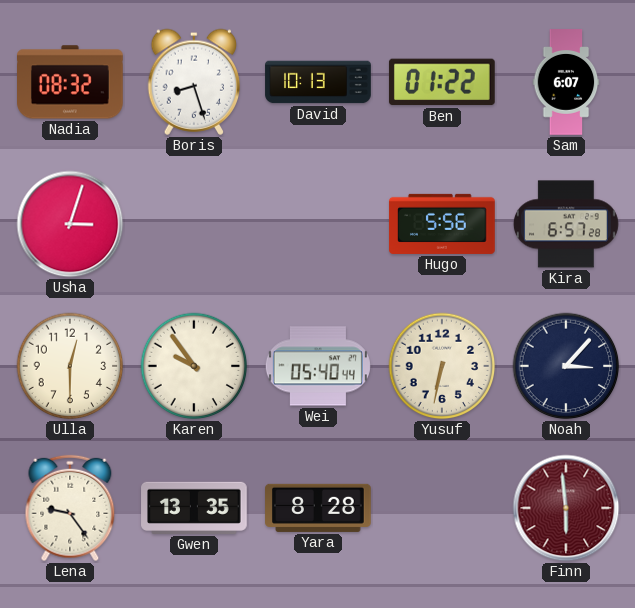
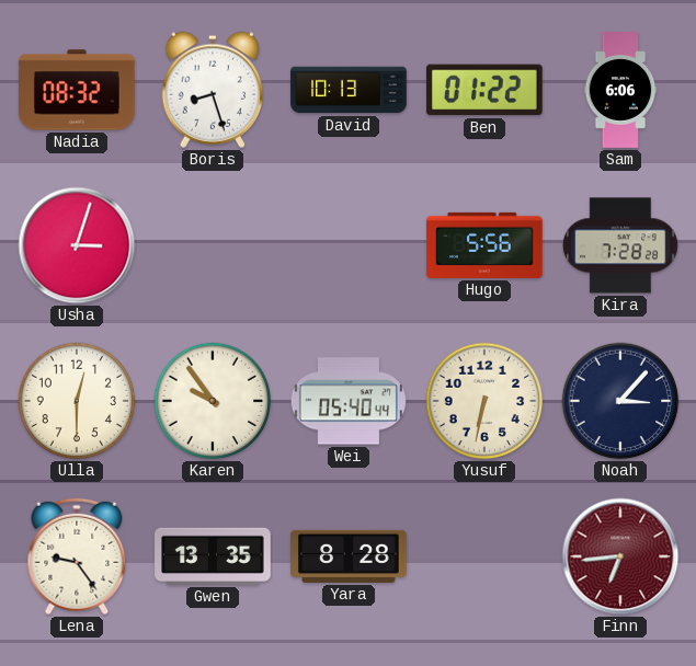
Sam: 6:07 -> 6:06
Kira: 6:57 -> 7:28
Finn: 5:59 -> 6:44
